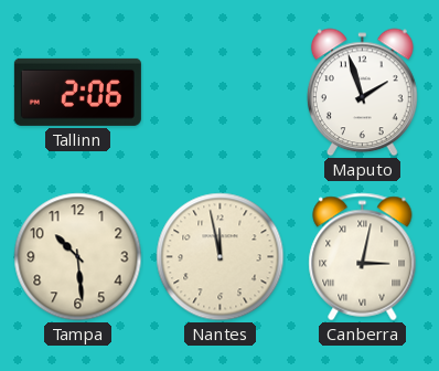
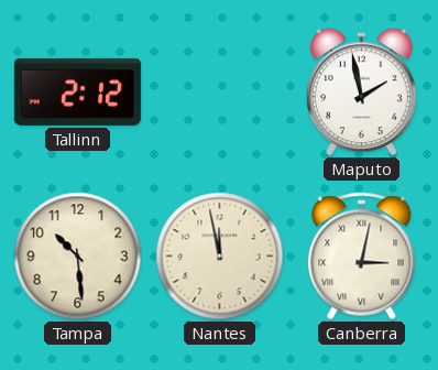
Tallinn: 2:06 -> 2:12
Maputo: 1:57 -> 1:58
